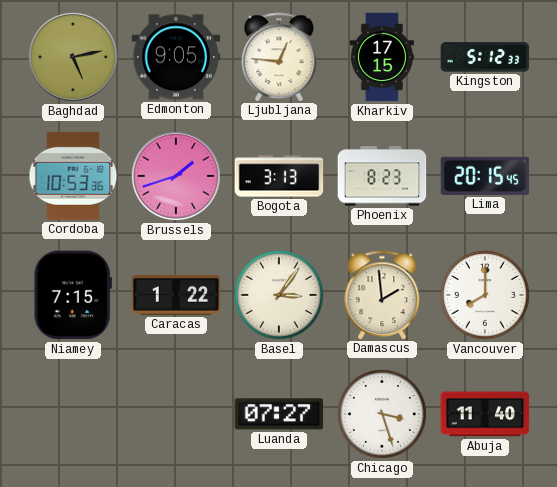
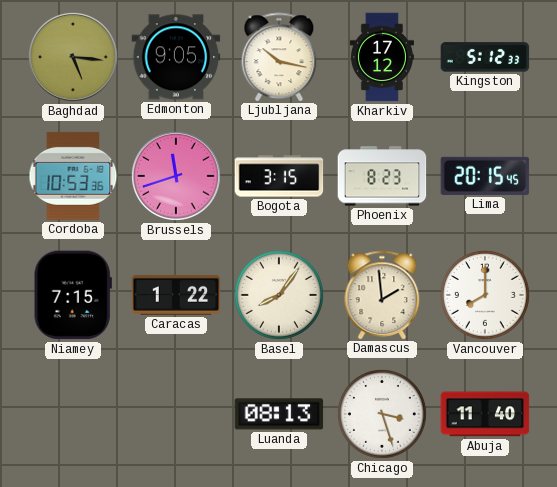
Baghdad: 5:13 -> 5:16
Ljubljana: 12:46 -> 10:17
Kharkiv: 17:15 -> 17:12
Brussels: 1:42 -> 11:42
Bogota: 3:13 -> 3:15
Basel: 3:06 -> 8:06
Luanda: 07:27 -> 08:13
